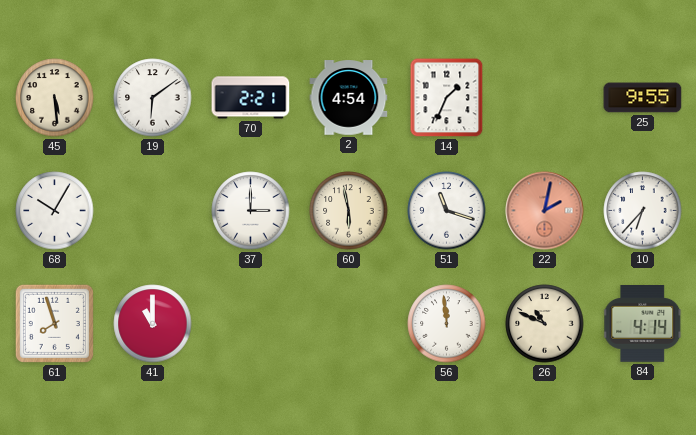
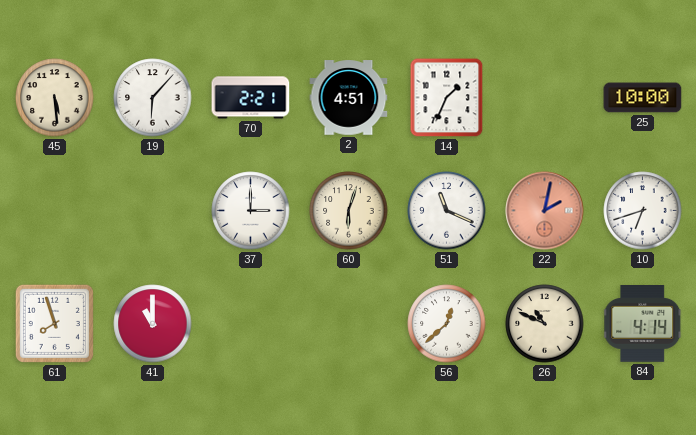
19: 6:09 -> 6:07
2: 4:54 -> 4:51
25: 9:55 -> 10:00
68: 10:05 -> none
60: 5:58 -> 6:03
51: 11:18 -> 11:19
10: 6:37 -> 6:42
56: 11:59 -> 12:38
